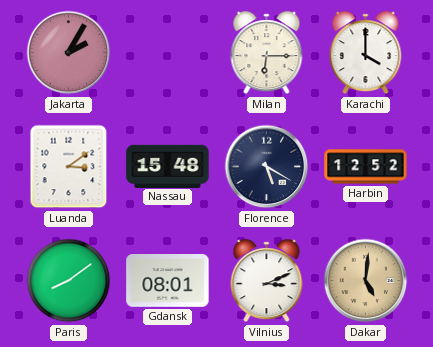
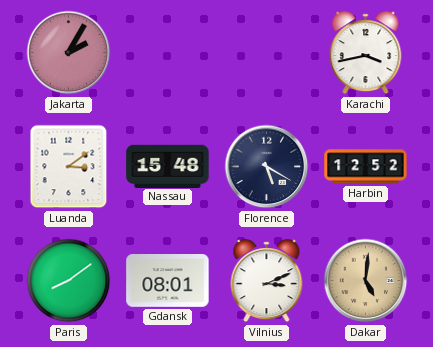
Milan: 6:15 -> none
Karachi: 4:00 -> 3:43
